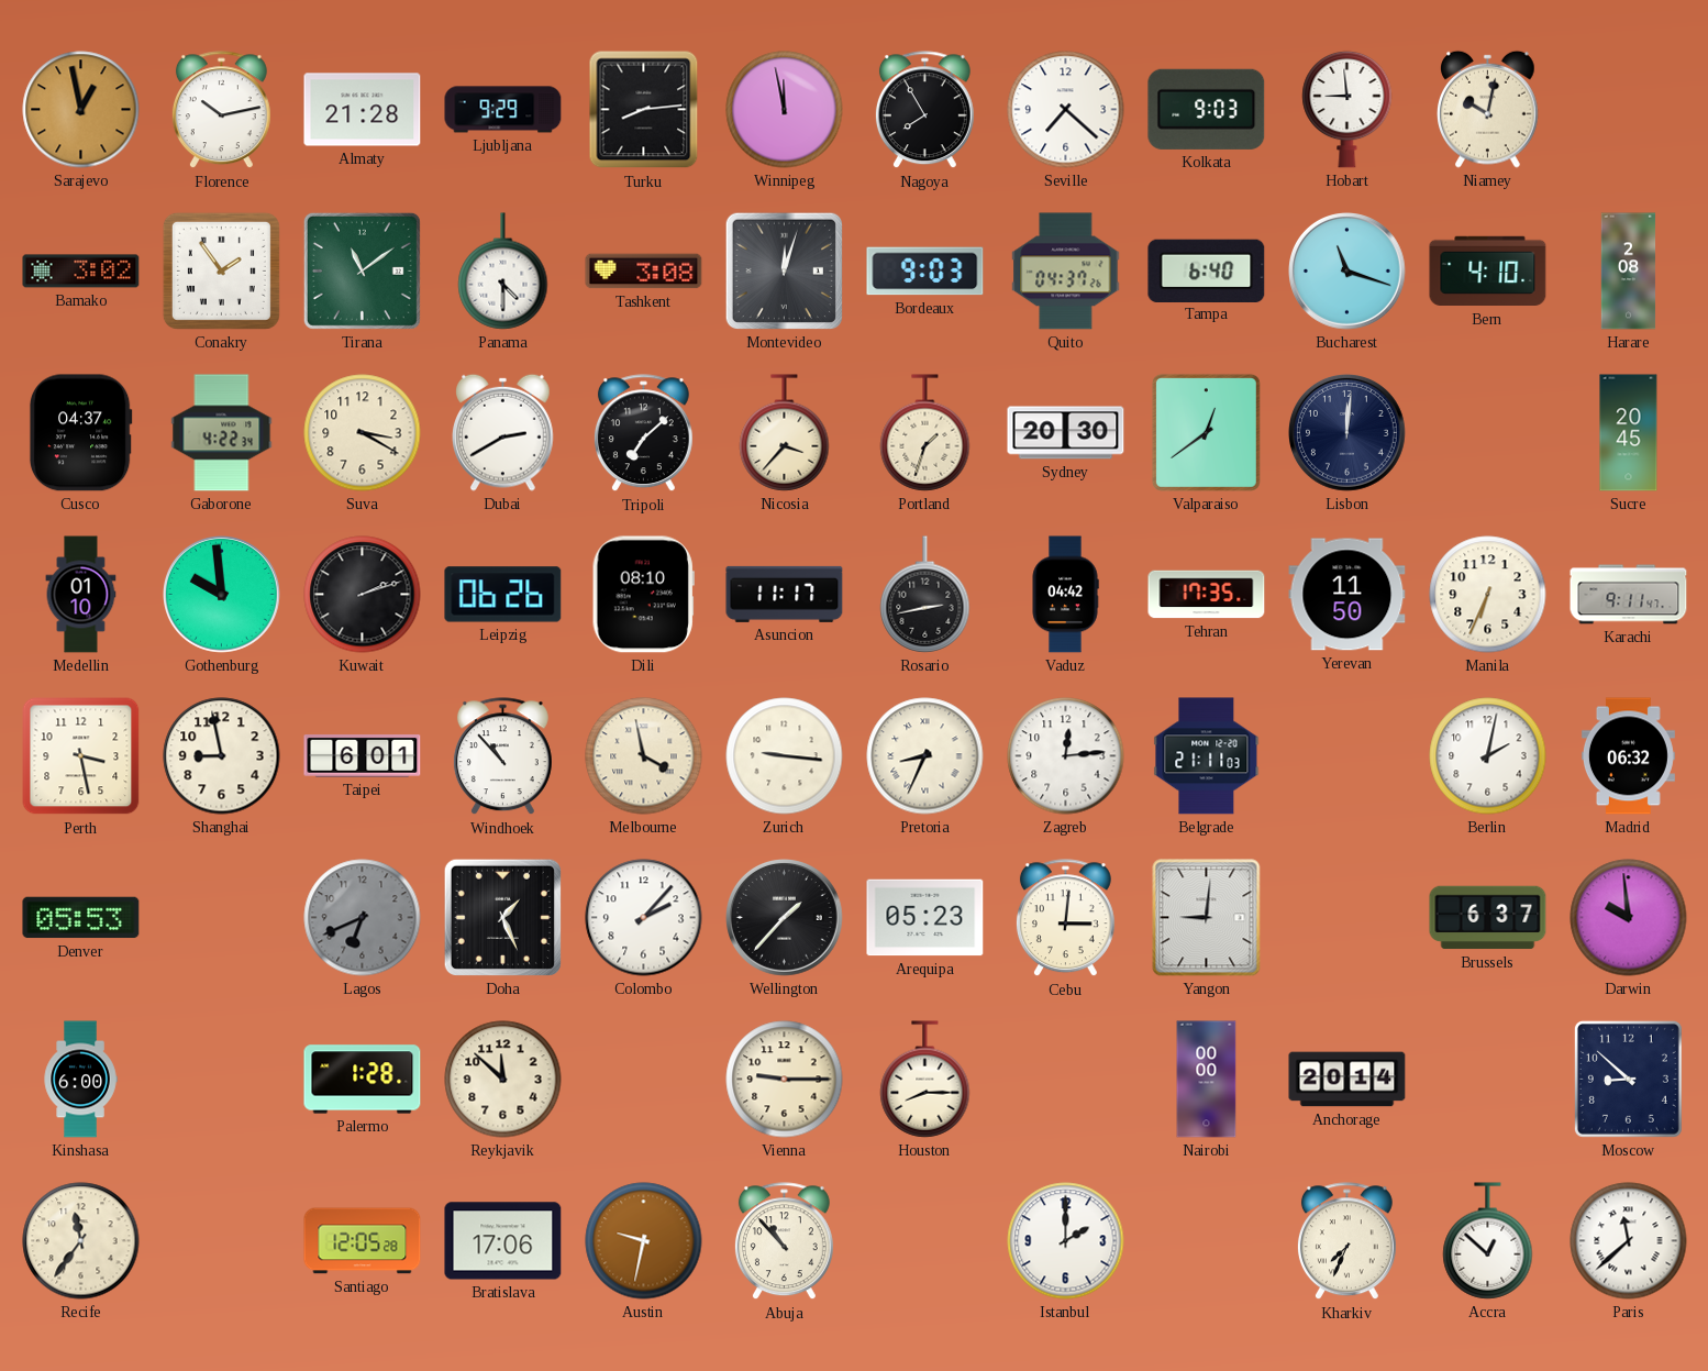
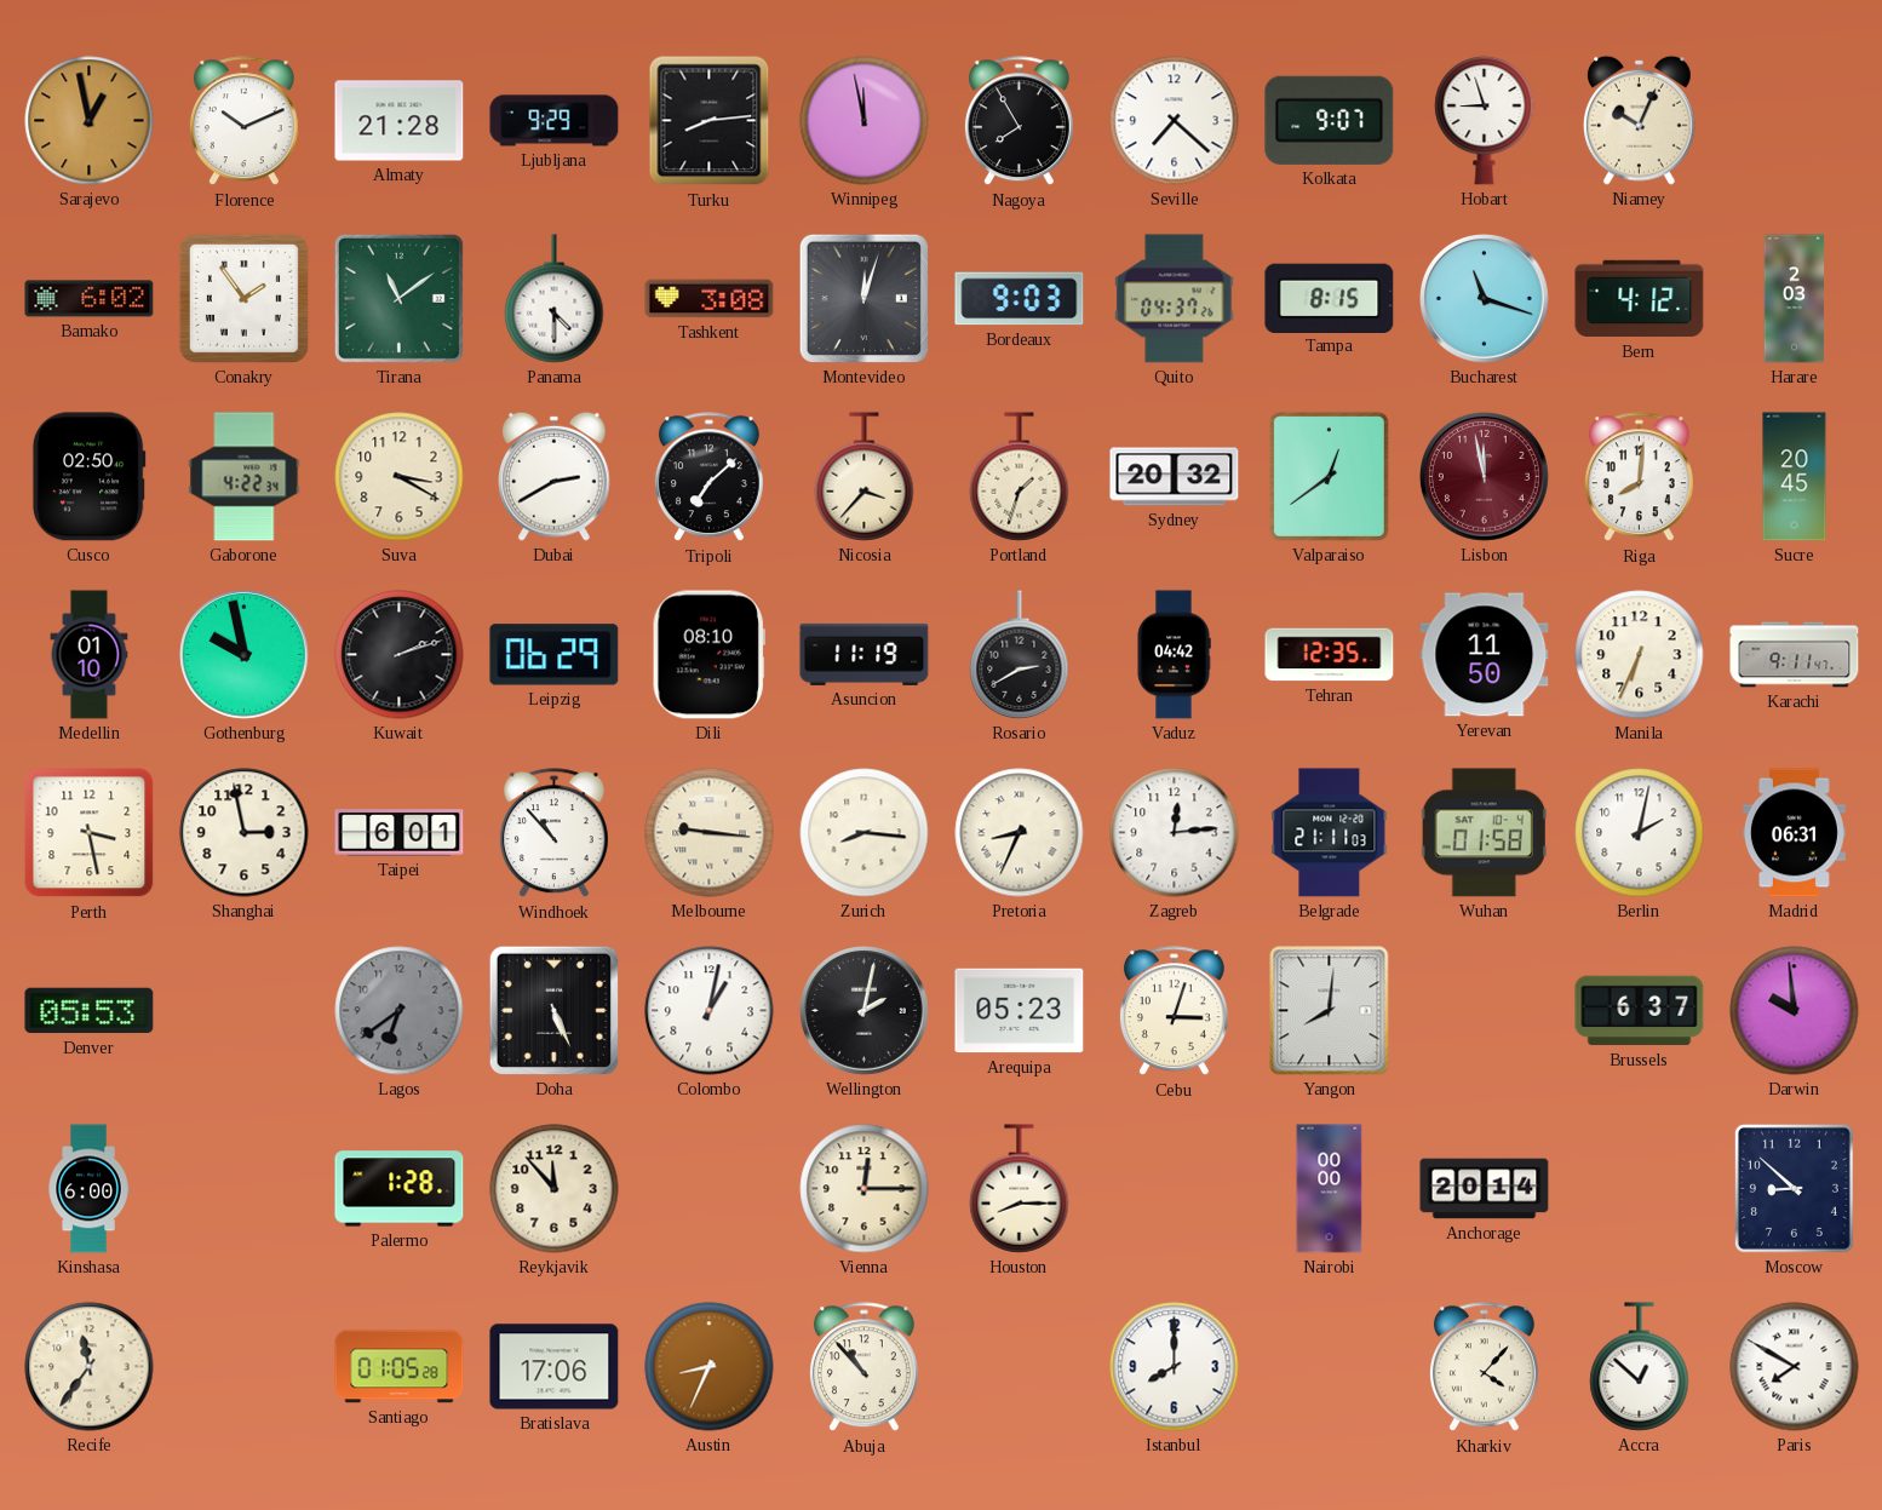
Florence: 10:13 -> 10:11
Kolkata: 9:03 -> 9:07
Hobart: 8:59 -> 8:57
Niamey: 10:02 -> 10:04
Bamako: 3:02 -> 6:02
Tampa: 6:40 -> 8:15
Bern: 4:10 -> 4:12
Harare: 2:08 -> 2:03
Cusco: 04:37 -> 02:50
Sydney: 20:30 -> 20:32
Lisbon: 12:01 -> 11:58
Lisbon dial: navy -> burgundy
Riga: none -> 8:01
Gothenburg: 9:59 -> 9:58
Leipzig: 06:26 -> 06:29
Asuncion: 11:17 -> 11:19
Rosario: 2:43 -> 2:40
Tehran: 17:35 -> 12:35
Shanghai: 8:58 -> 2:58
Melbourne: 3:58 -> 9:16
Zurich: 9:16 -> 8:16
Wuhan: none -> 01:58
Madrid: 06:32 -> 06:31
Lagos: 6:41 -> 6:39
Doha: 1:26 -> 5:26
Colombo: 2:07 -> 1:02
Wellington: 1:37 -> 2:02
Cebu: 3:01 -> 3:03
Yangon: 9:01 -> 8:01
Reykjavik: 11:52 -> 11:53
Vienna: 9:15 -> 12:15
Santiago: 12:05 -> 01:05
Austin: 9:32 -> 8:34
Istanbul: 2:00 -> 8:00
Kharkiv: 7:34 -> 4:07
Paris: 11:38 -> 7:50
